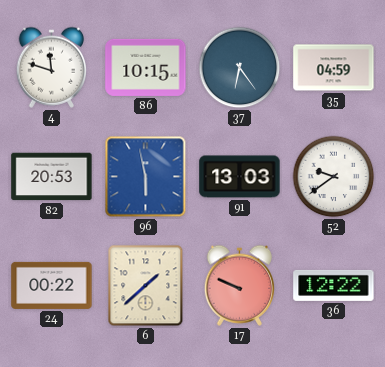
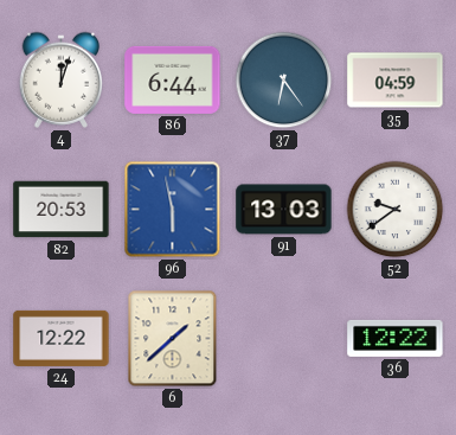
4: 11:48 -> 12:03
86: 10:15 -> 6:44
24: 00:22 -> 12:22
17: 9:49 -> none
